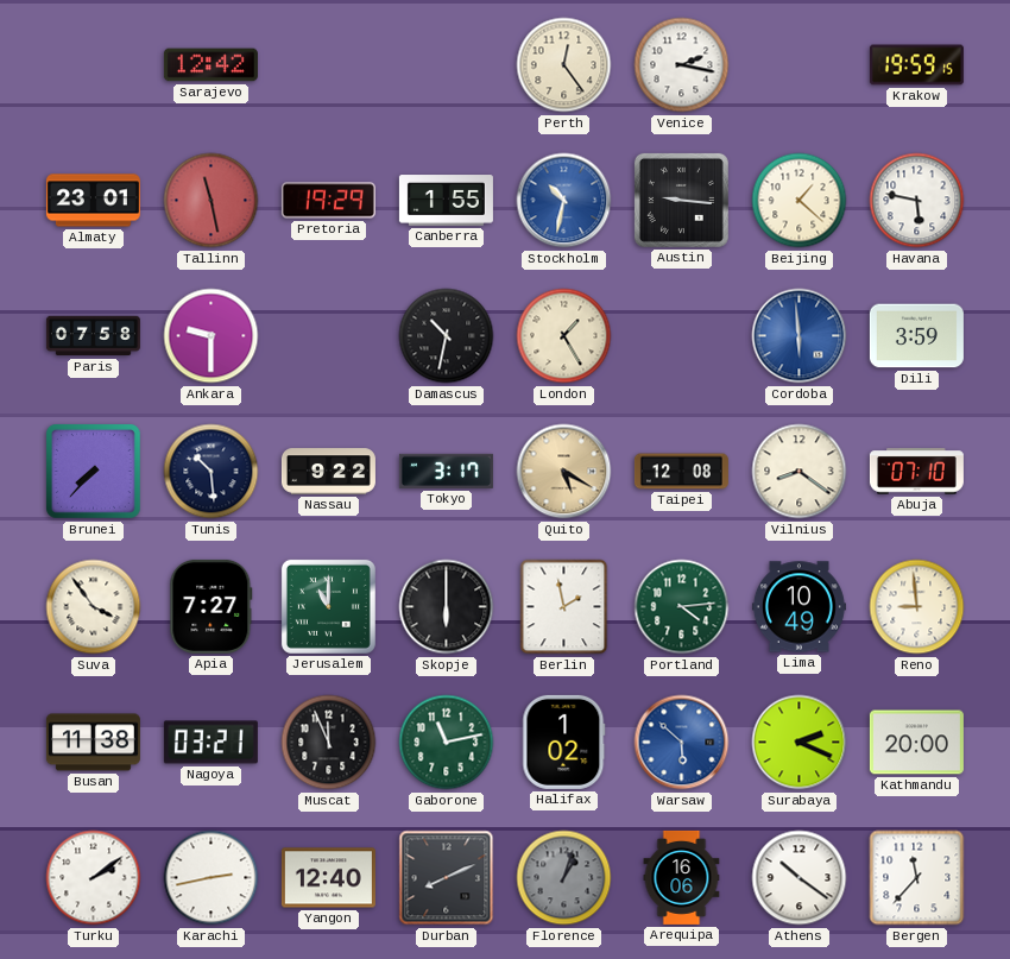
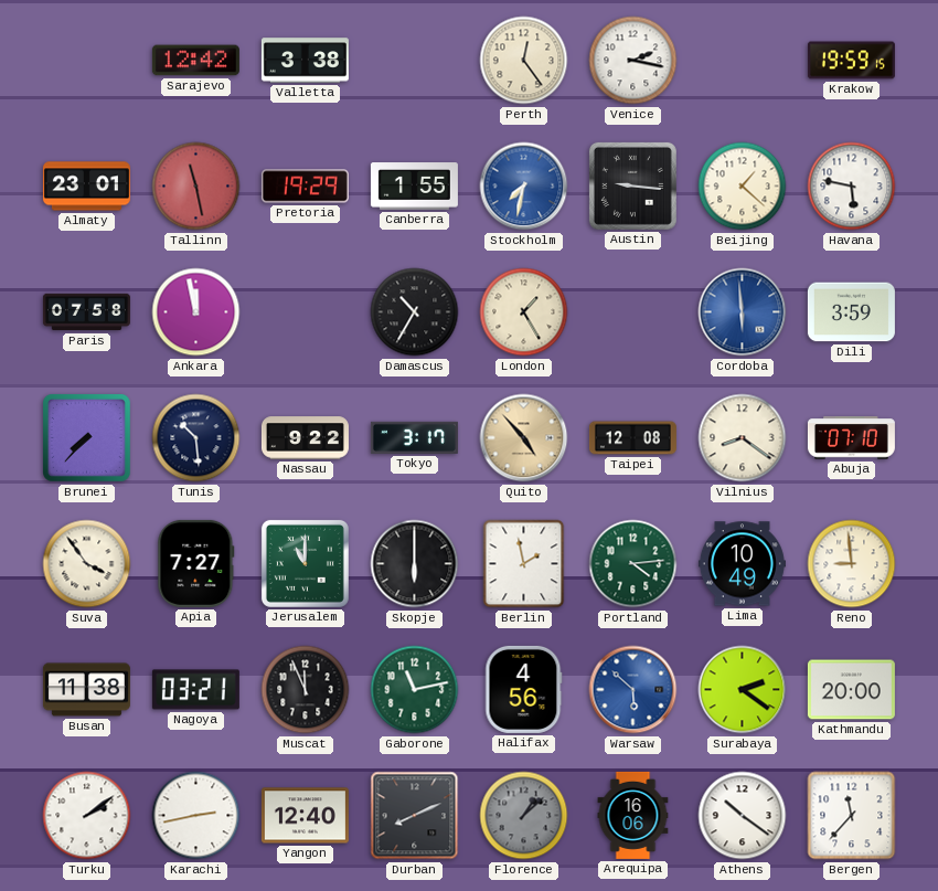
Valletta: none -> 3:38
Stockholm: 10:32 -> 7:32
Ankara: 9:30 -> 11:58
Damascus: 10:32 -> 10:35
Quito: 5:20 -> 4:53
Halifax: 1:02 -> 4:56
Surabaya: 2:19 -> 2:21
Florence: 1:03 -> 1:08
